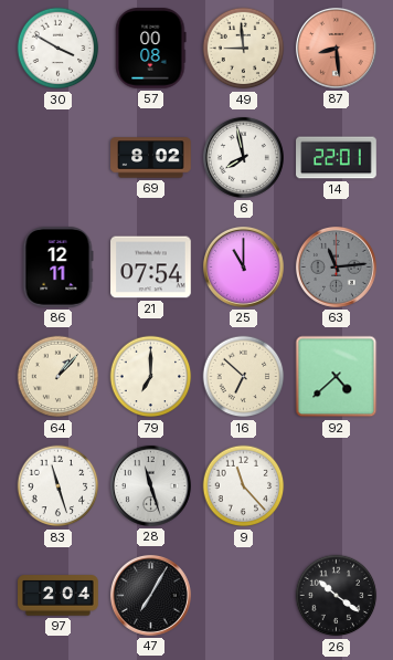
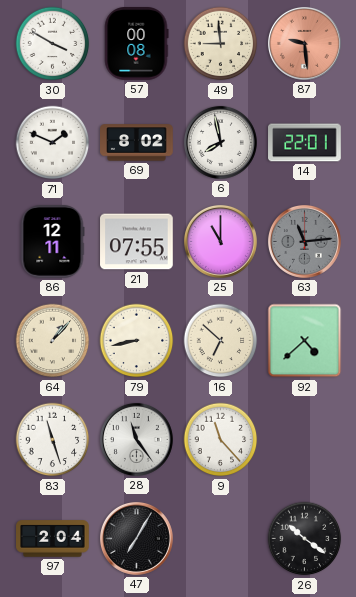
87: 8:29 -> 9:29
71: none -> 1:49
21: 07:54 -> 07:55
79: 7:00 -> 8:43
28: 11:27 -> 11:24
